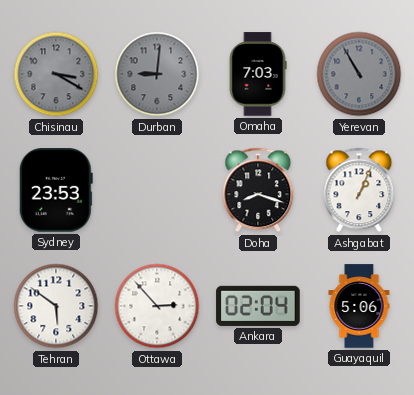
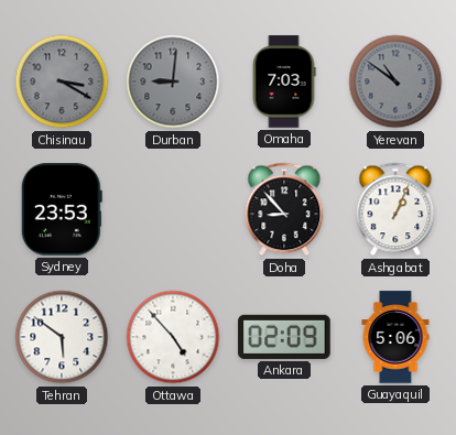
Yerevan: 10:55 -> 10:51
Doha: 8:18 -> 8:53
Ottawa: 2:53 -> 4:53
Ankara: 02:04 -> 02:09
